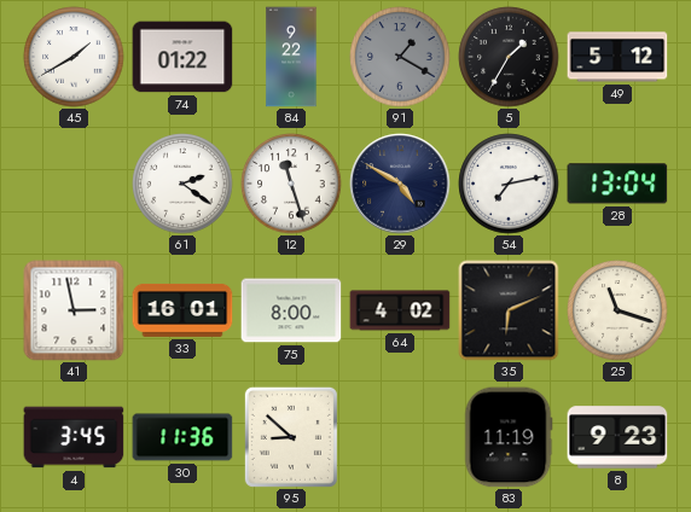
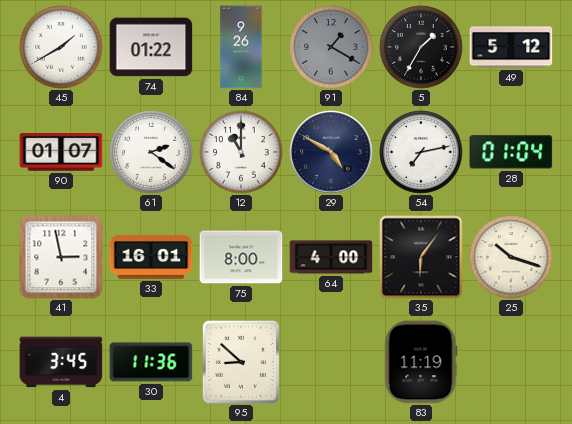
84: 9:22 -> 9:26
90: none -> 01:07
12: 11:27 -> 11:00
28: 13:04 -> 01:04
64: 4:02 -> 4:00
35: 6:11 -> 6:06
25: 11:18 -> 10:18
8: 9:23 -> none
